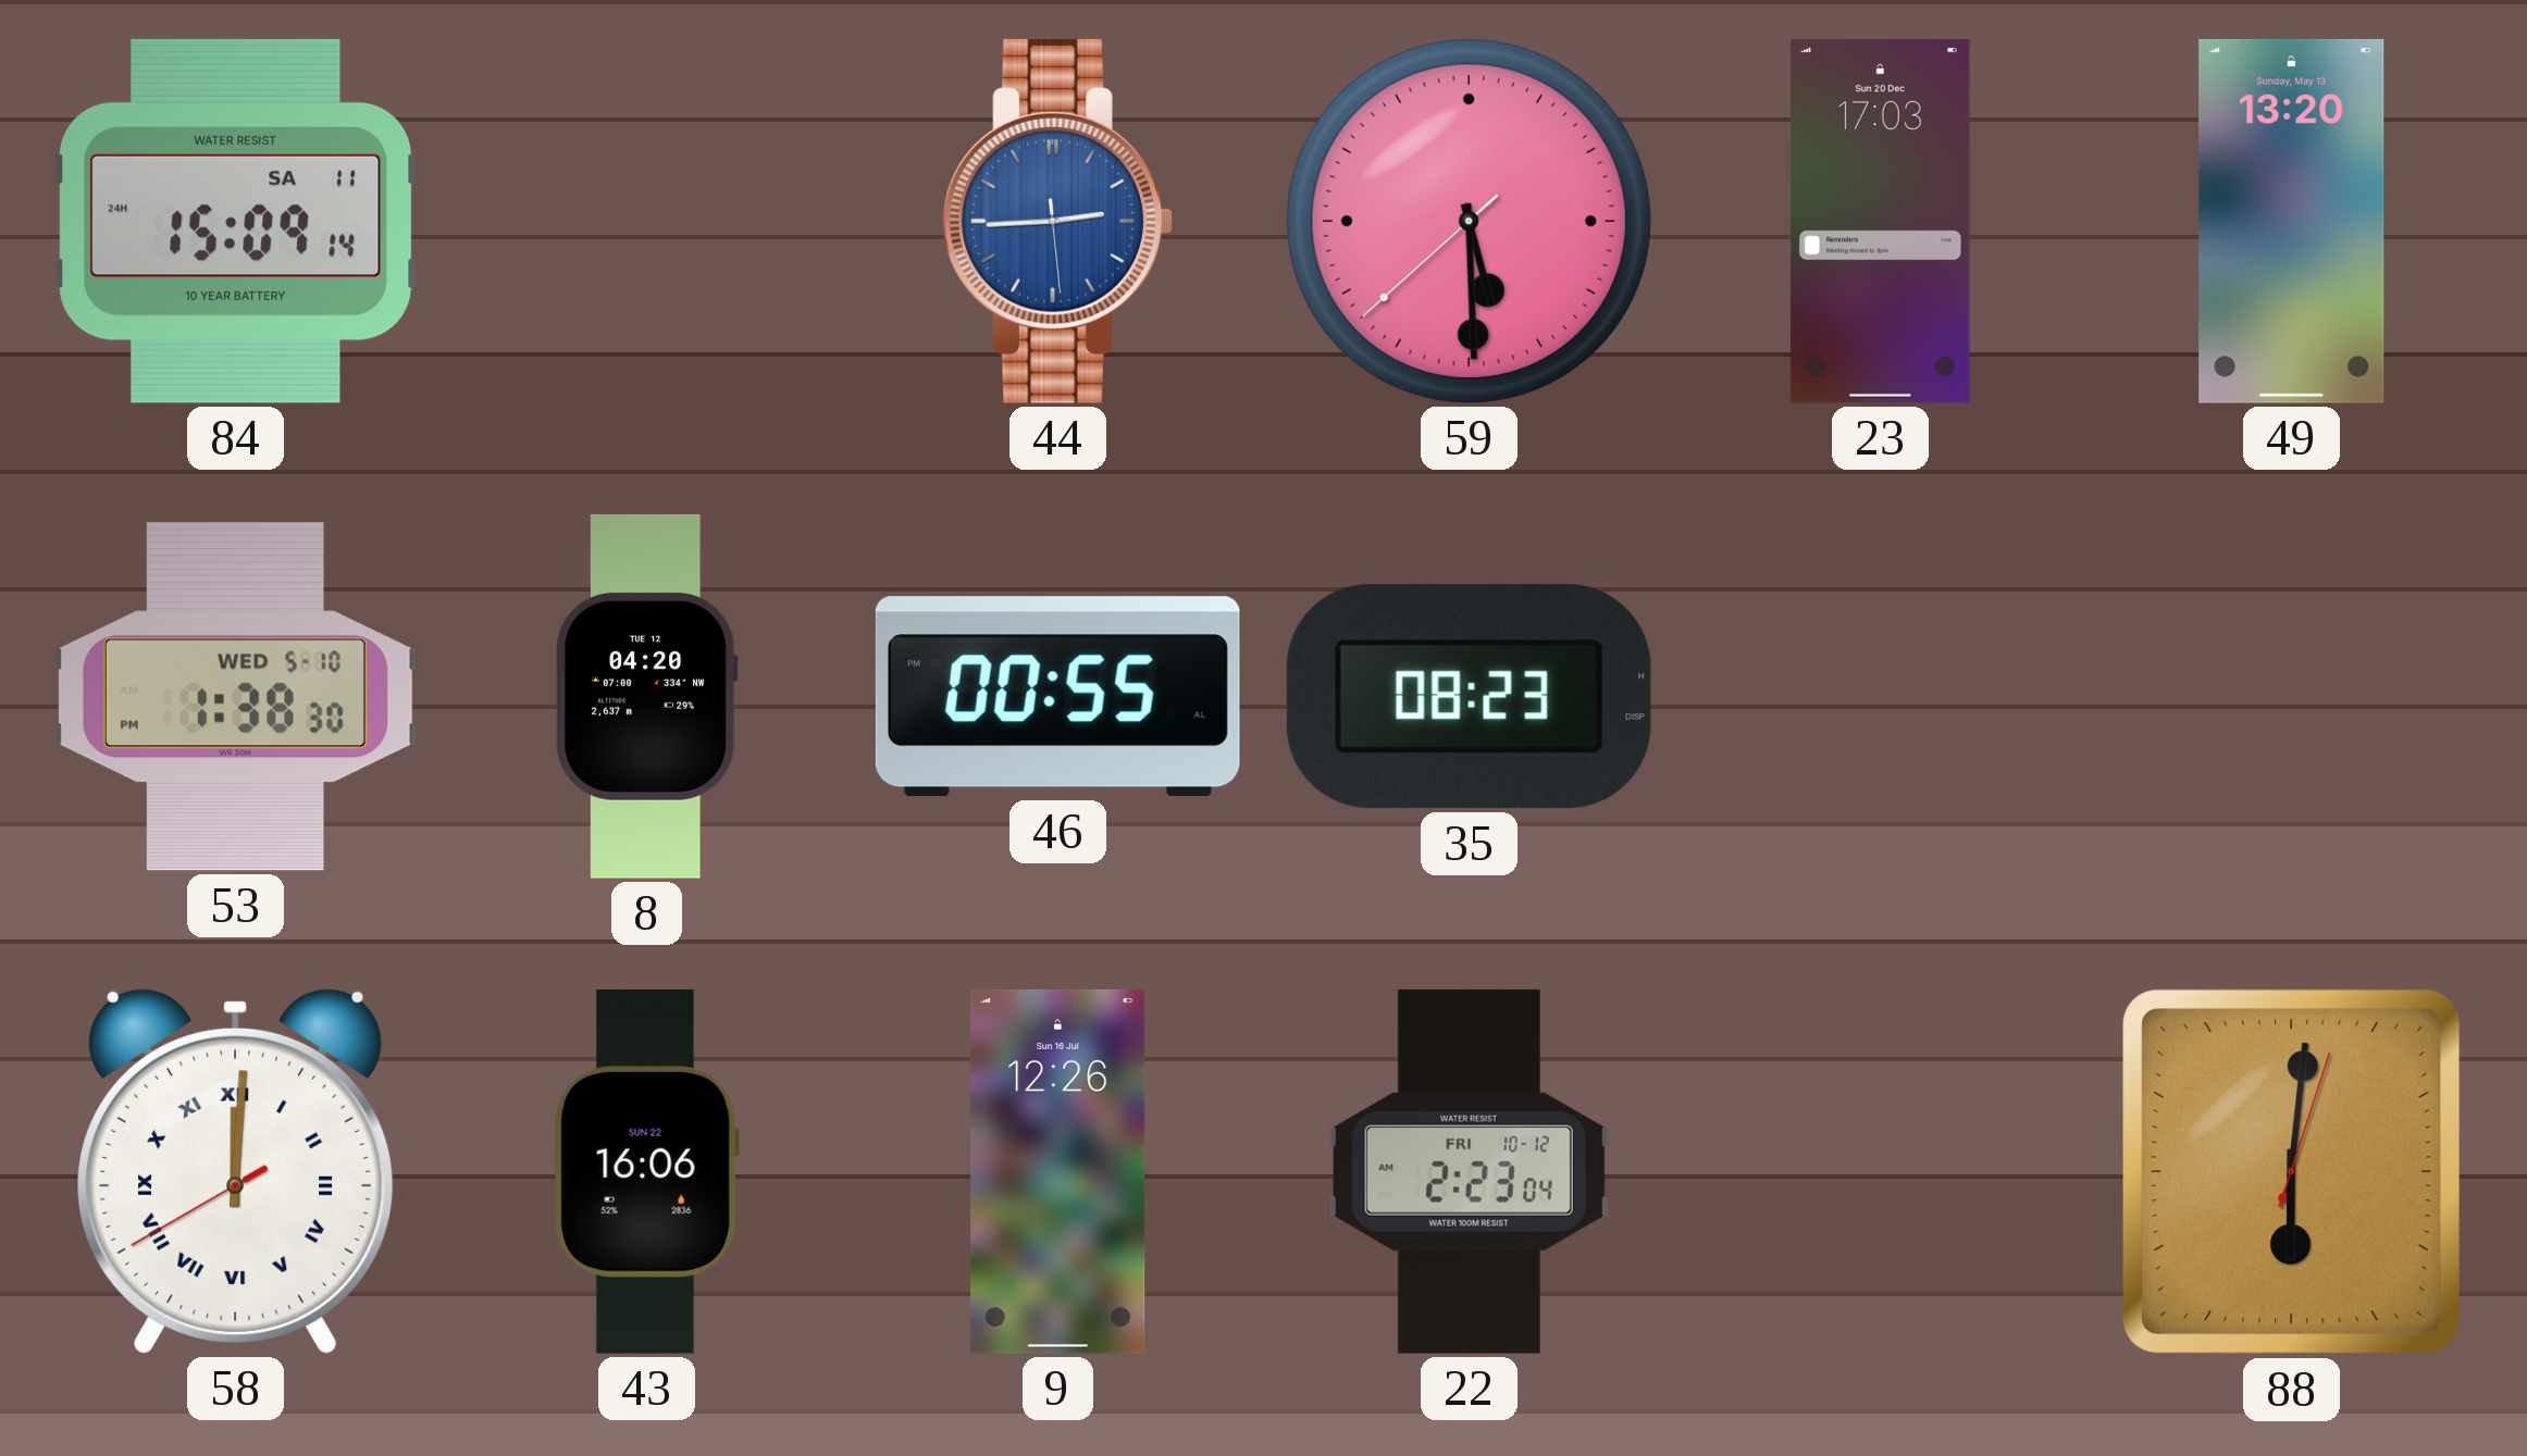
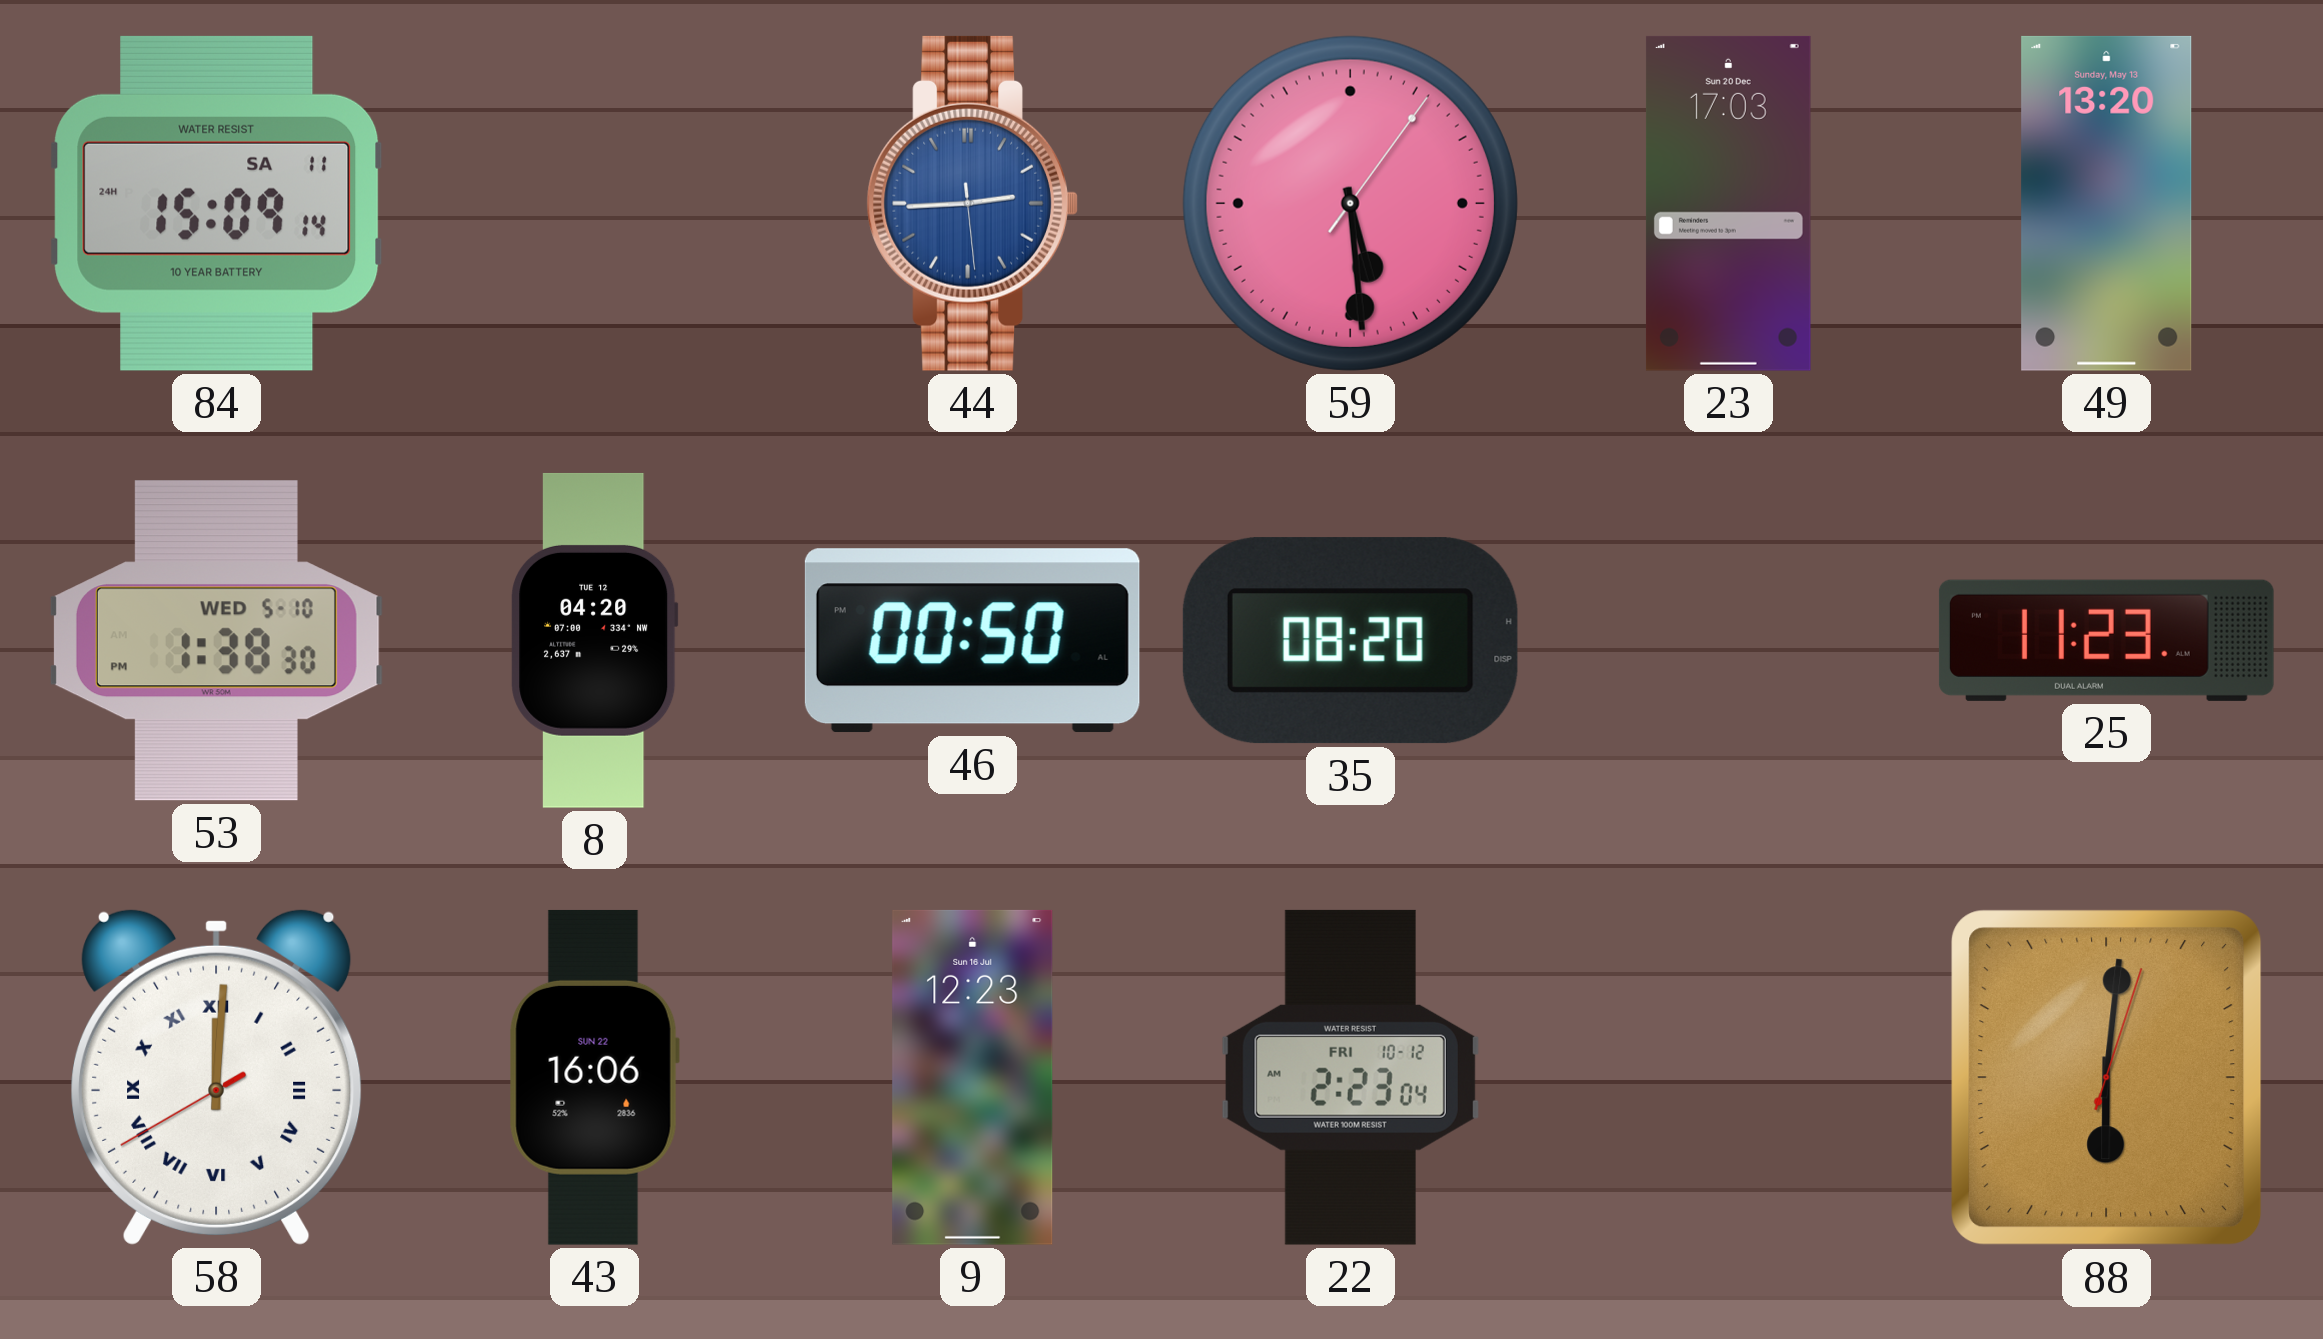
59: 5:29:38 -> 5:29:06
46: 00:55 -> 00:50
35: 08:23 -> 08:20
25: none -> 11:23
9: 12:26 -> 12:23
